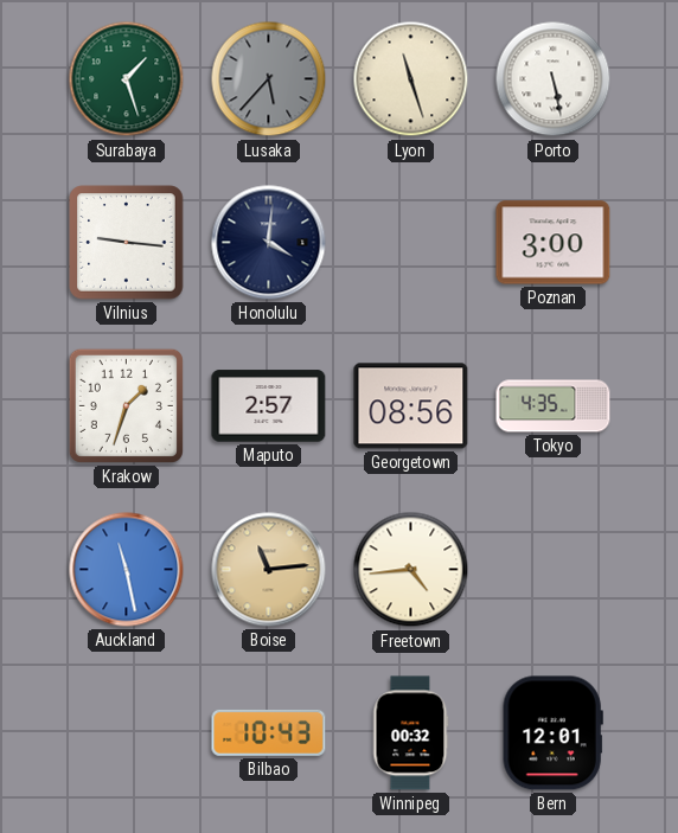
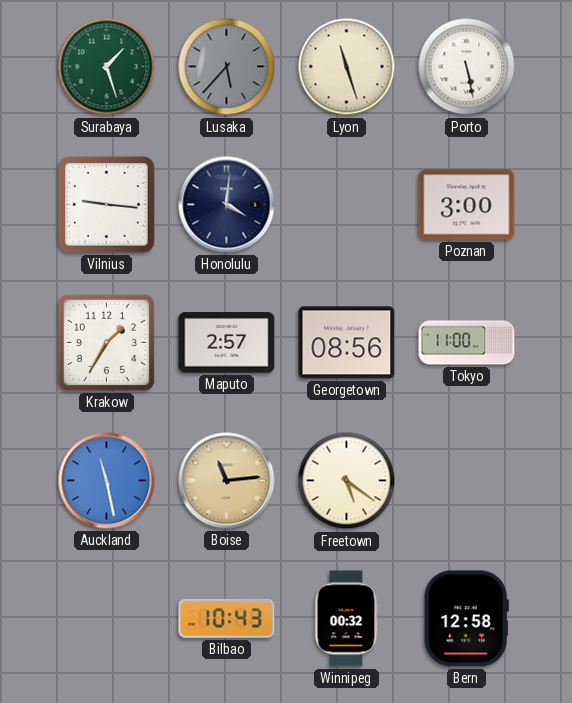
Krakow: 1:33 -> 1:35
Tokyo: 4:35 -> 11:00
Freetown: 4:44 -> 5:21
Bern: 12:01 -> 12:58
